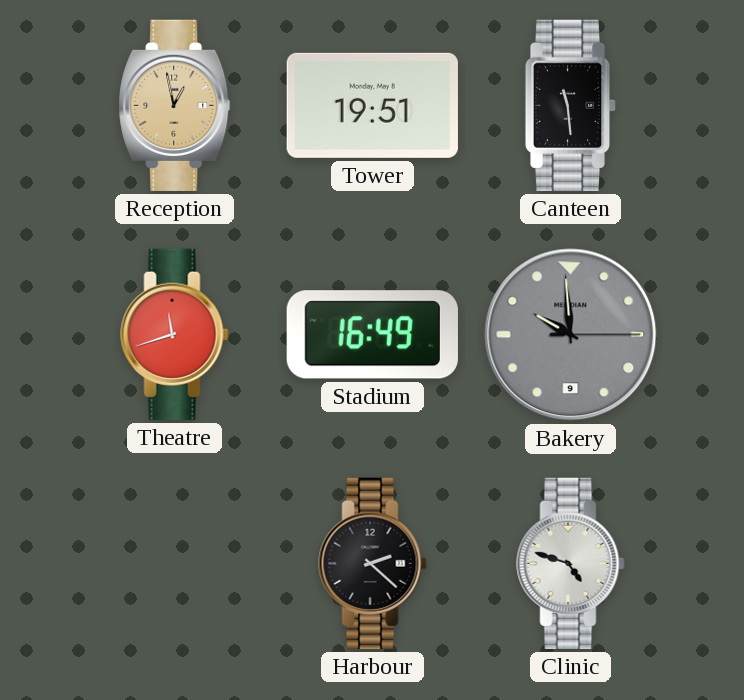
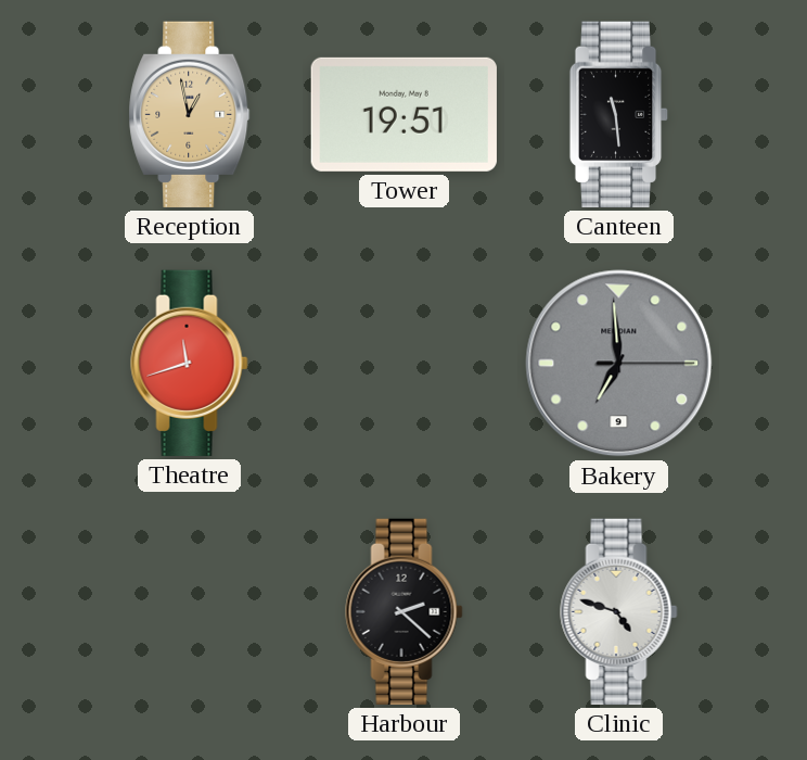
Stadium: 16:49 -> none
Bakery: 9:59 -> 6:59
